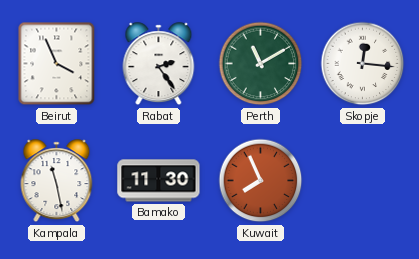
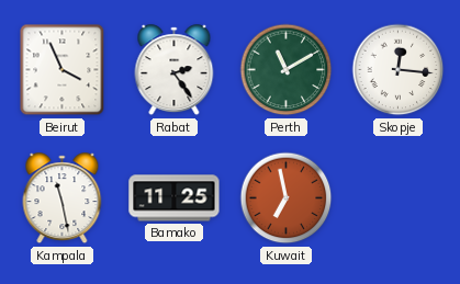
Bamako: 11:30 -> 11:25
Kuwait: 7:56 -> 6:58
